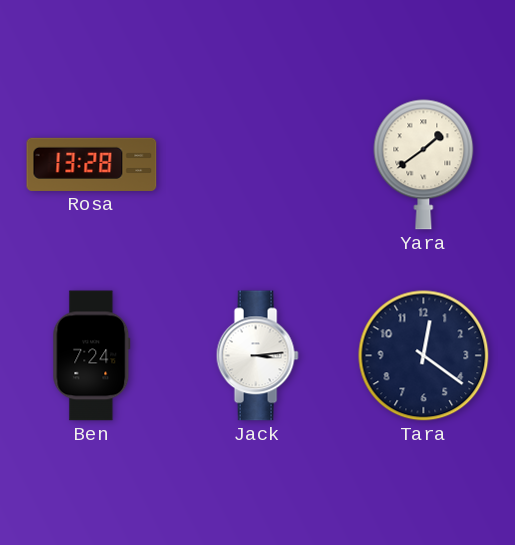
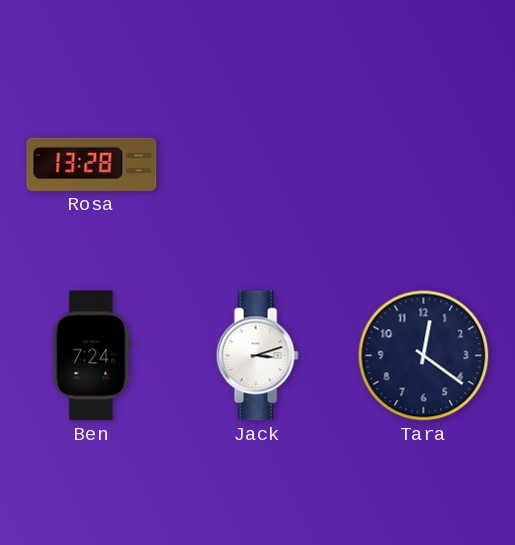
Yara: 1:39 -> none
Jack: 3:14 -> 3:12
